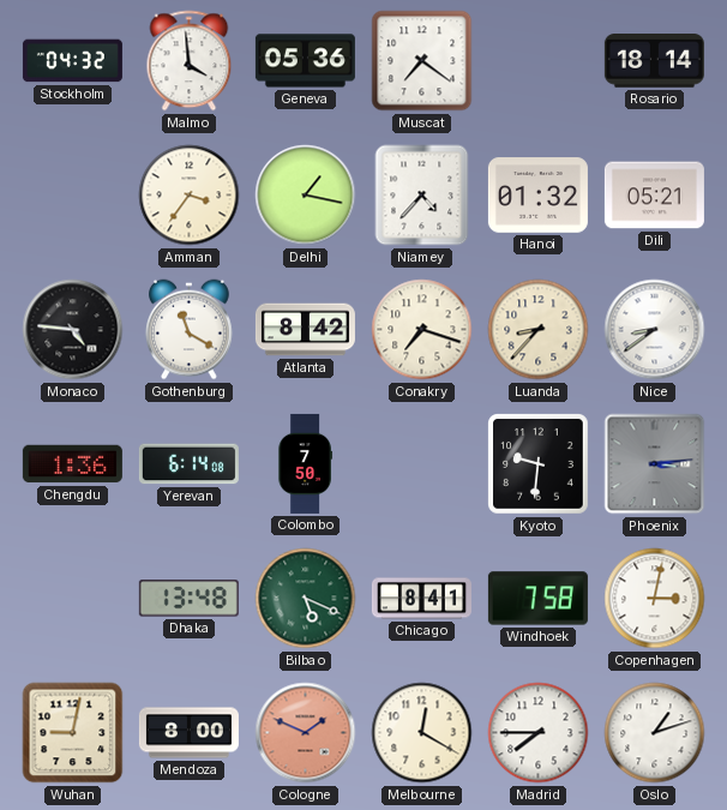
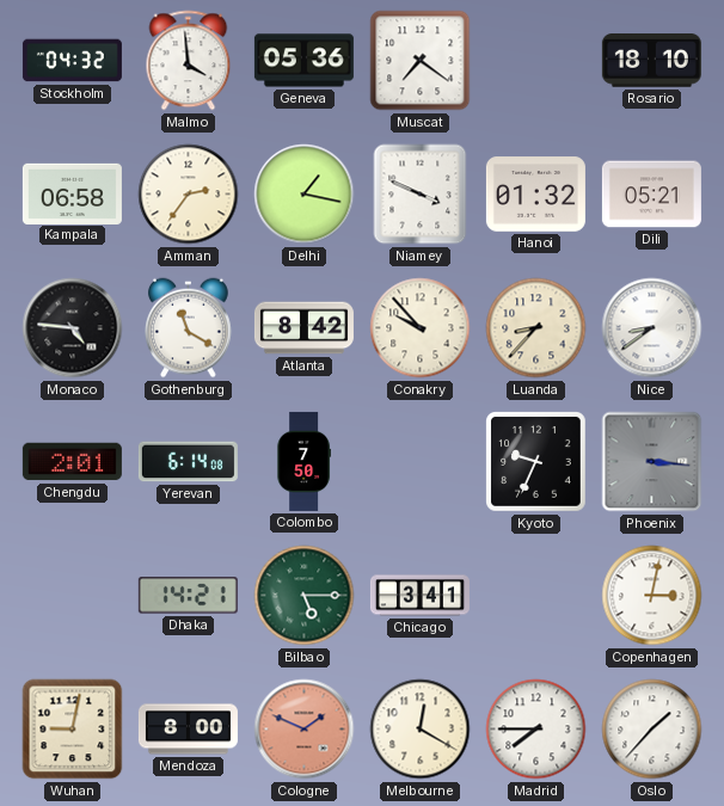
Rosario: 18:14 -> 18:10
Kampala: none -> 06:58
Amman: 3:36 -> 2:36
Niamey: 4:37 -> 3:49
Conakry: 7:18 -> 9:53
Chengdu: 1:36 -> 2:01
Kyoto: 9:31 -> 9:34
Phoenix: 3:14 -> 3:16
Dhaka: 13:48 -> 14:21
Bilbao: 5:19 -> 5:15
Chicago: 8:41 -> 3:41
Windhoek: 7:58 -> none
Oslo: 1:12 -> 1:37
